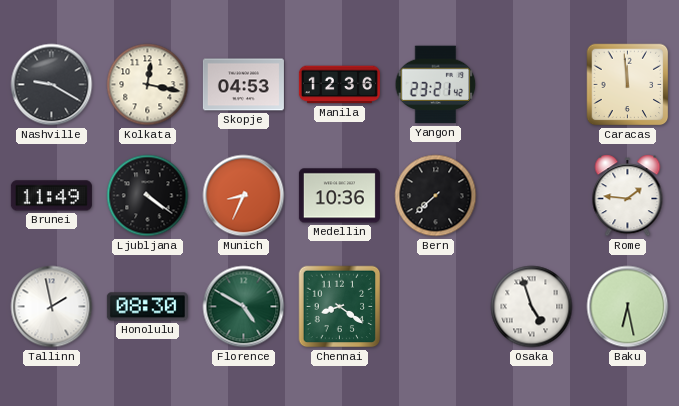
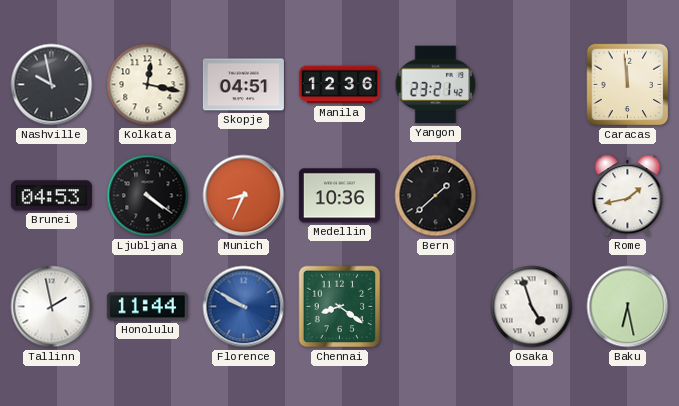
Nashville: 9:20 -> 9:58
Skopje: 04:53 -> 04:51
Brunei: 11:49 -> 04:53
Bern: 7:38 -> 1:38
Rome: 1:46 -> 1:43
Honolulu: 08:30 -> 11:44
Florence: 4:50 -> 9:50
Florence dial: green -> blue
